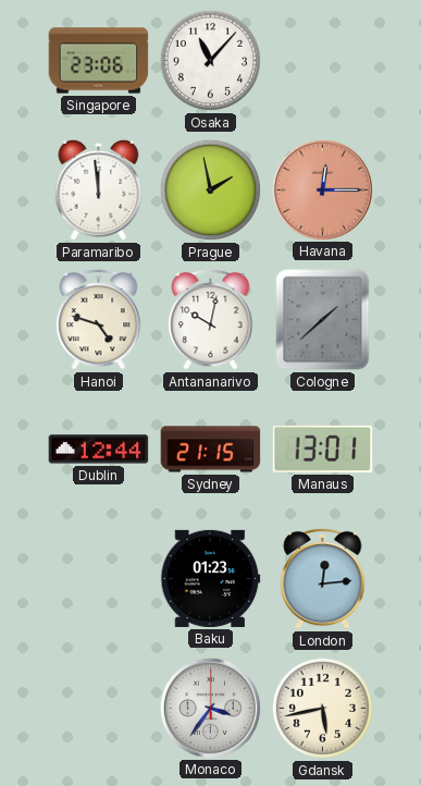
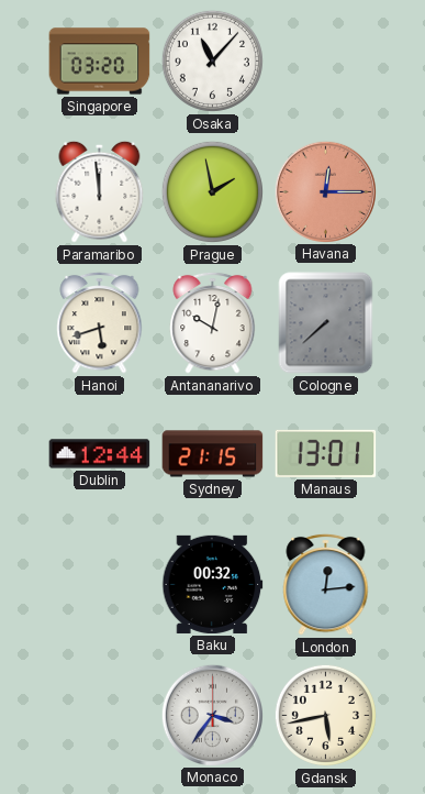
Singapore: 23:06 -> 03:20
Hanoi: 4:48 -> 5:42
Cologne: 1:38 -> 7:38
Baku: 01:23 -> 00:32
